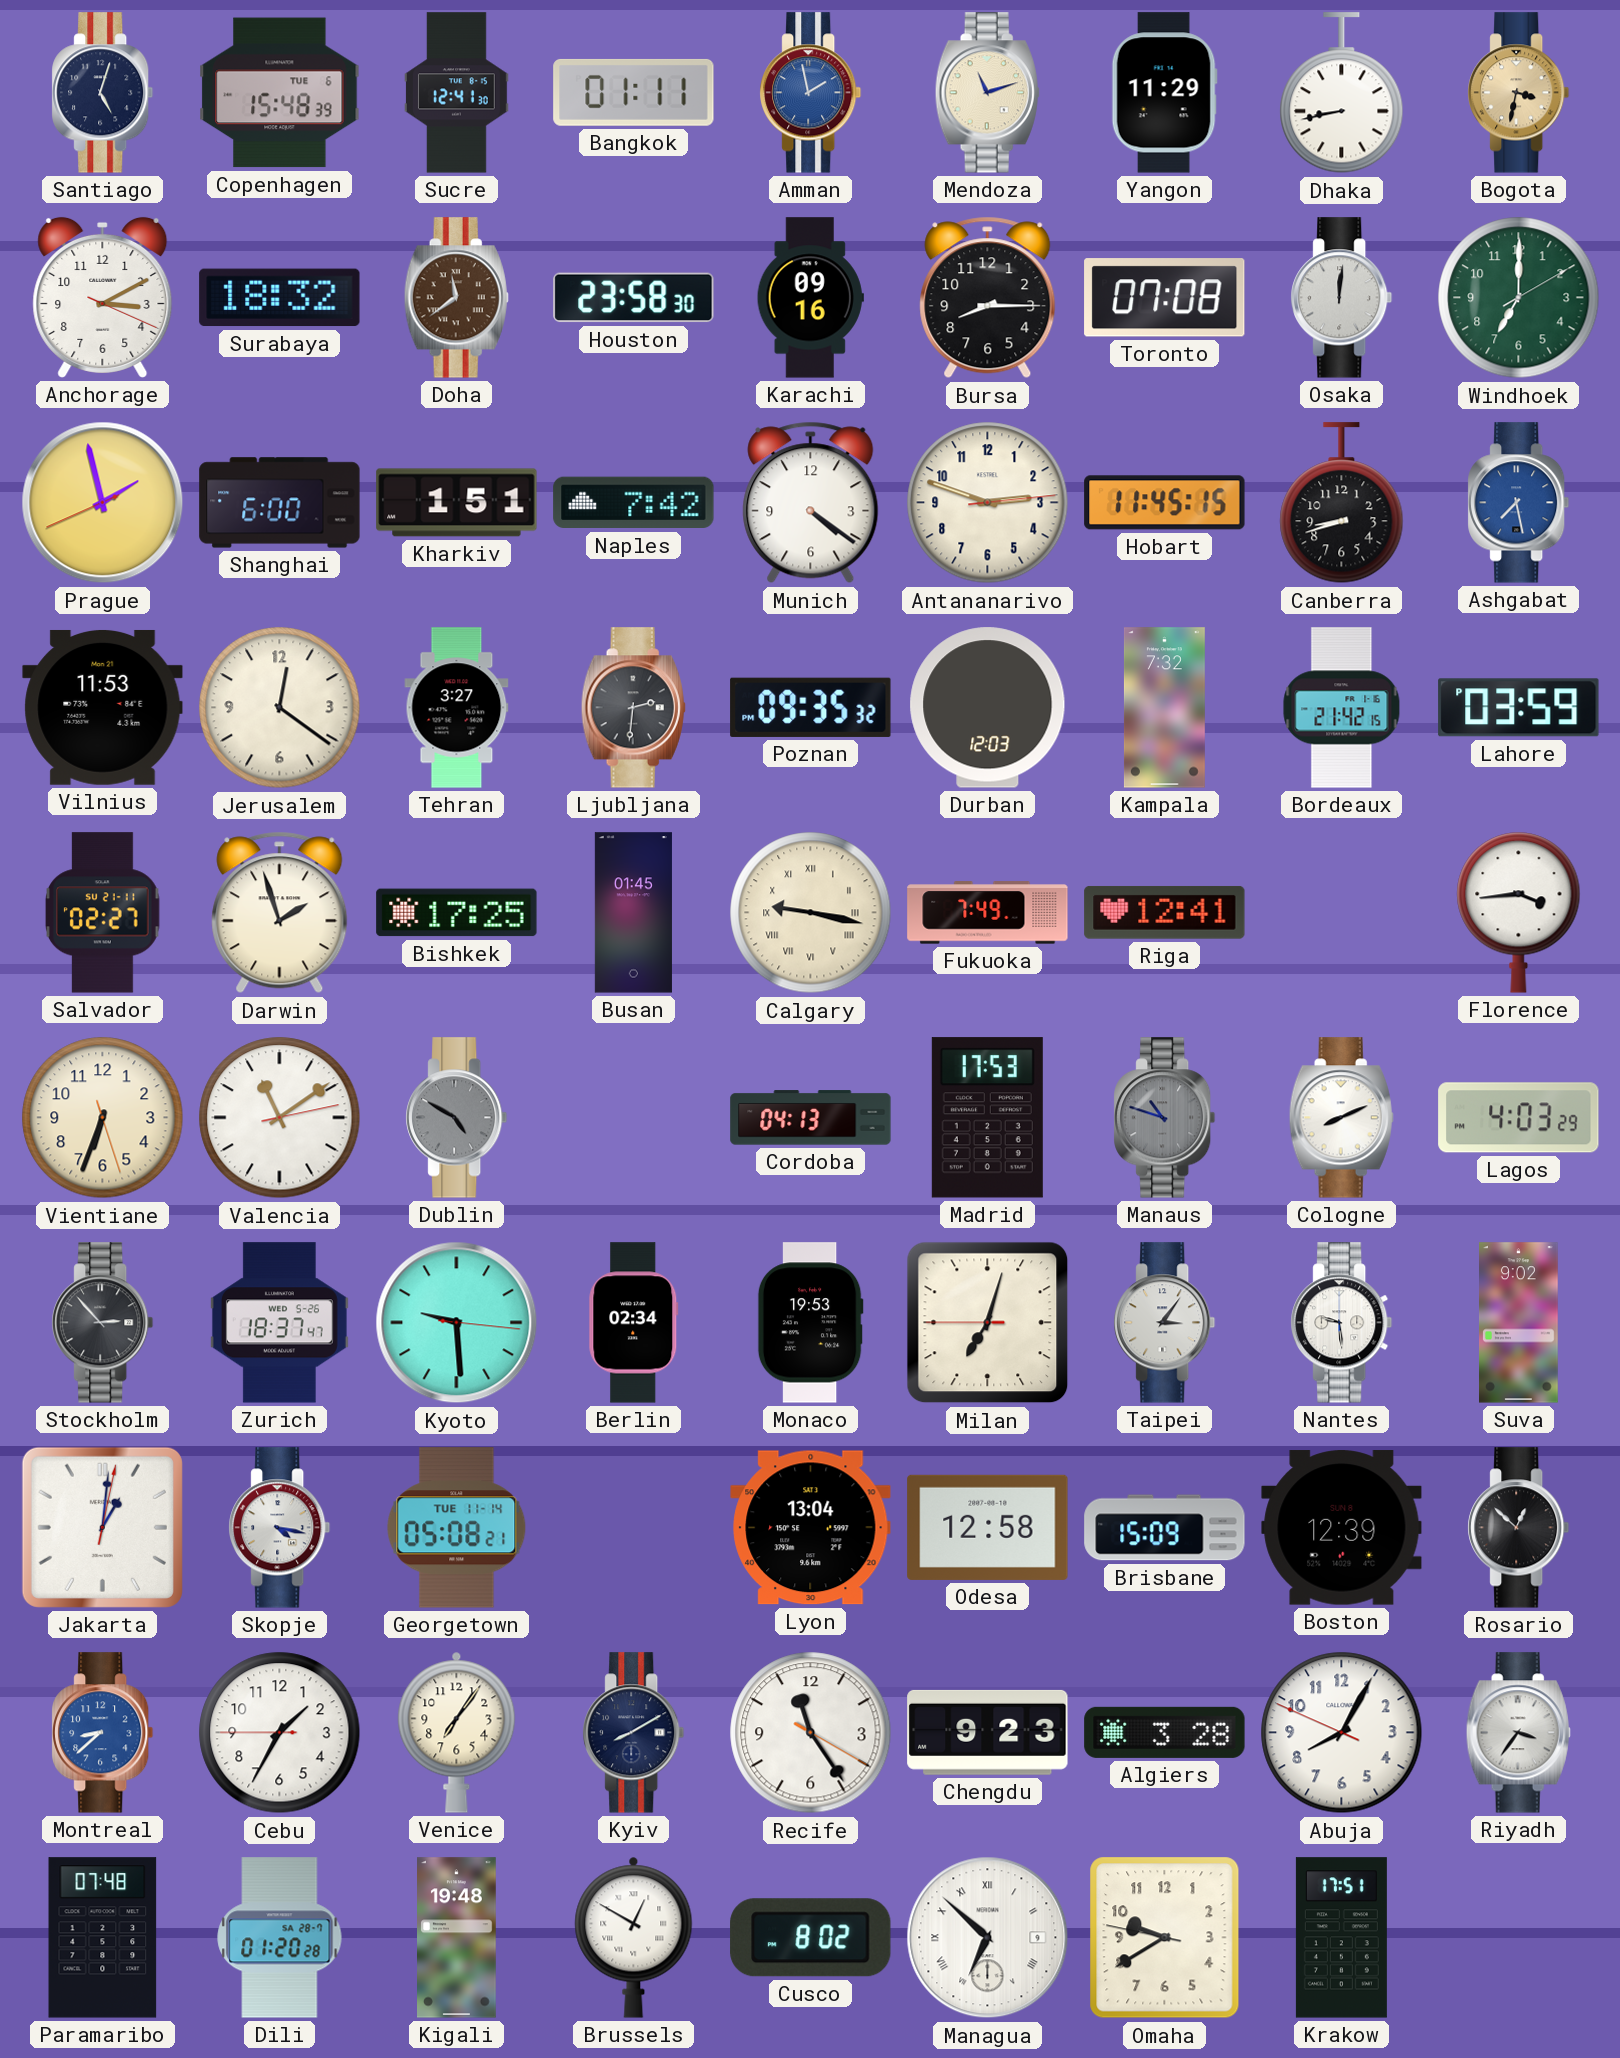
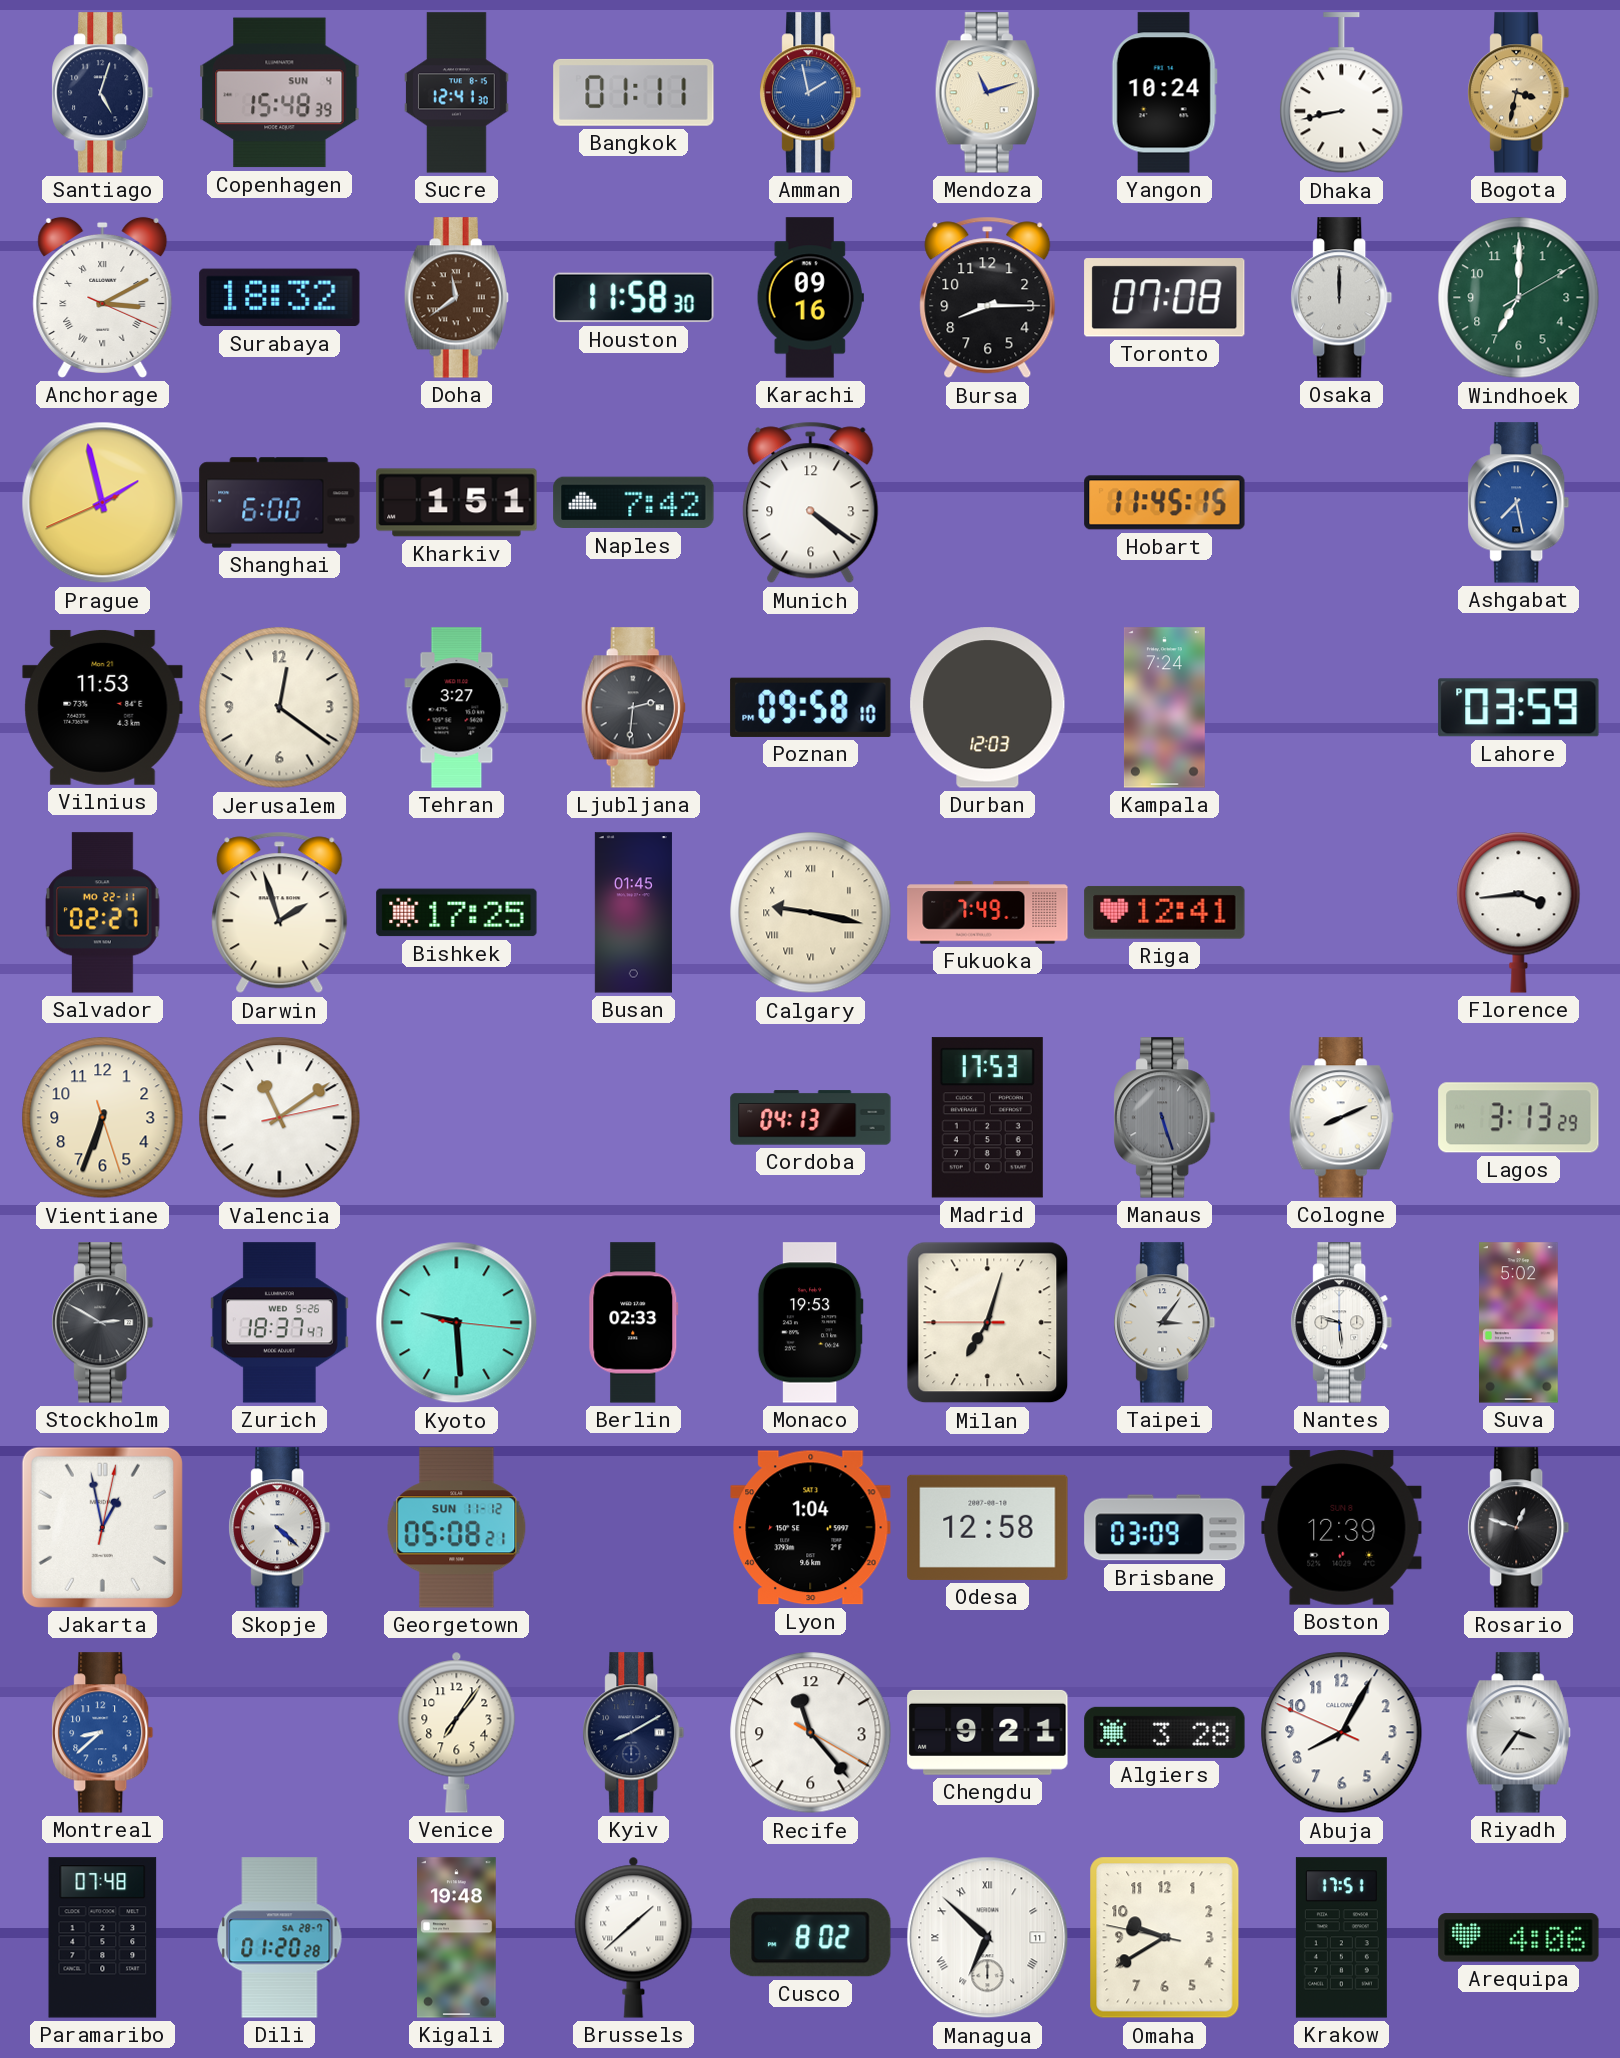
Copenhagen date: TUE 6 -> SUN 4
Yangon: 11:29 -> 10:24
Anchorage numerals: Arabic -> Roman
Houston: 23:58 -> 11:58
Osaka: 12:01 -> 12:00
Antananarivo: 2:48 -> none
Canberra: 8:42 -> none
Poznan: 09:35 -> 09:58
Kampala: 7:32 -> 7:24
Bordeaux: 21:42 -> none
Salvador date: SU 21-11 -> MO 22-11
Dublin: 4:50 -> none
Manaus: 10:48 -> 5:27
Lagos: 4:03 -> 3:13
Stockholm: 2:53 -> 2:50
Berlin: 02:34 -> 02:33
Suva: 9:02 -> 5:02
Jakarta: 1:01 -> 12:58
Skopje: 4:17 -> 4:22
Georgetown date: TUE 11-14 -> SUN 11-12
Lyon: 13:04 -> 1:04
Brisbane: 15:09 -> 03:09
Rosario: 12:52 -> 12:48
Cebu: 1:34 -> none
Recife: 11:24 -> 11:23
Chengdu: 9:23 -> 9:21
Brussels: 12:50 -> 1:38
Managua date: 9 -> 11
Arequipa: none -> 4:06
